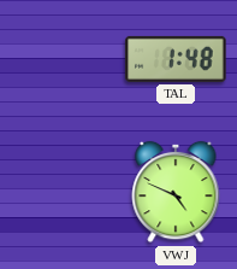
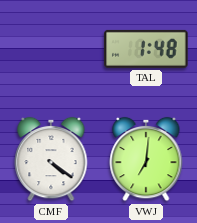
CMF: none -> 4:21
VWJ: 4:49 -> 7:01
